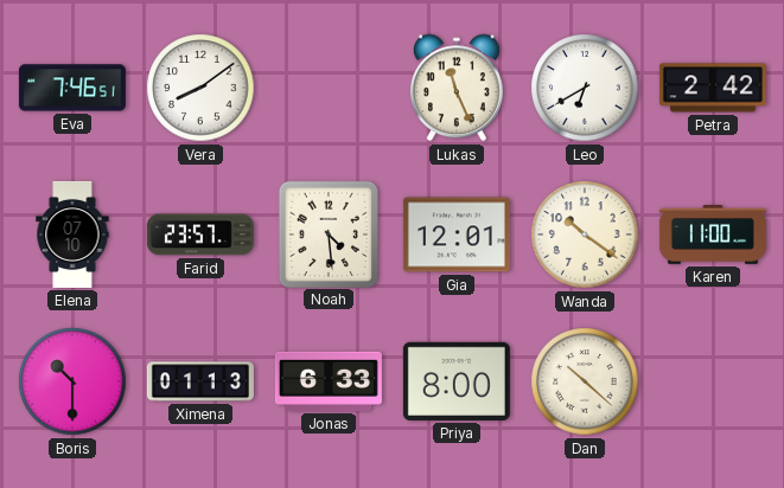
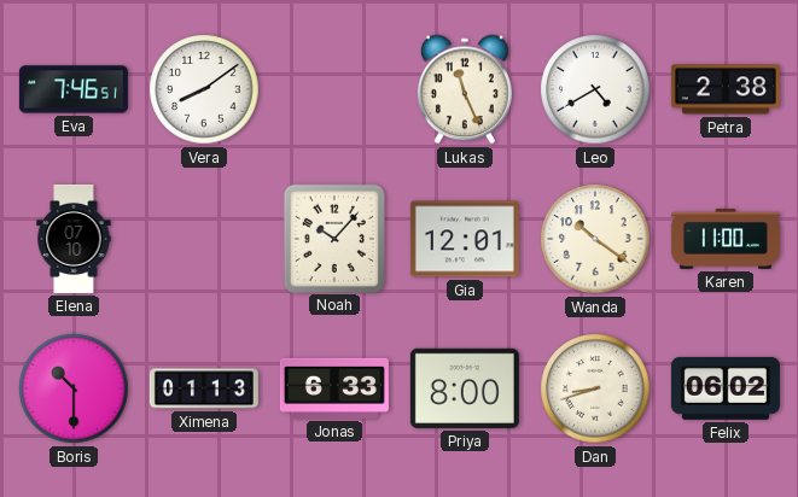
Leo: 6:40 -> 4:40
Petra: 2:42 -> 2:38
Farid: 23:57 -> none
Noah: 4:29 -> 10:07
Dan: 10:22 -> 8:42
Felix: none -> 06:02
